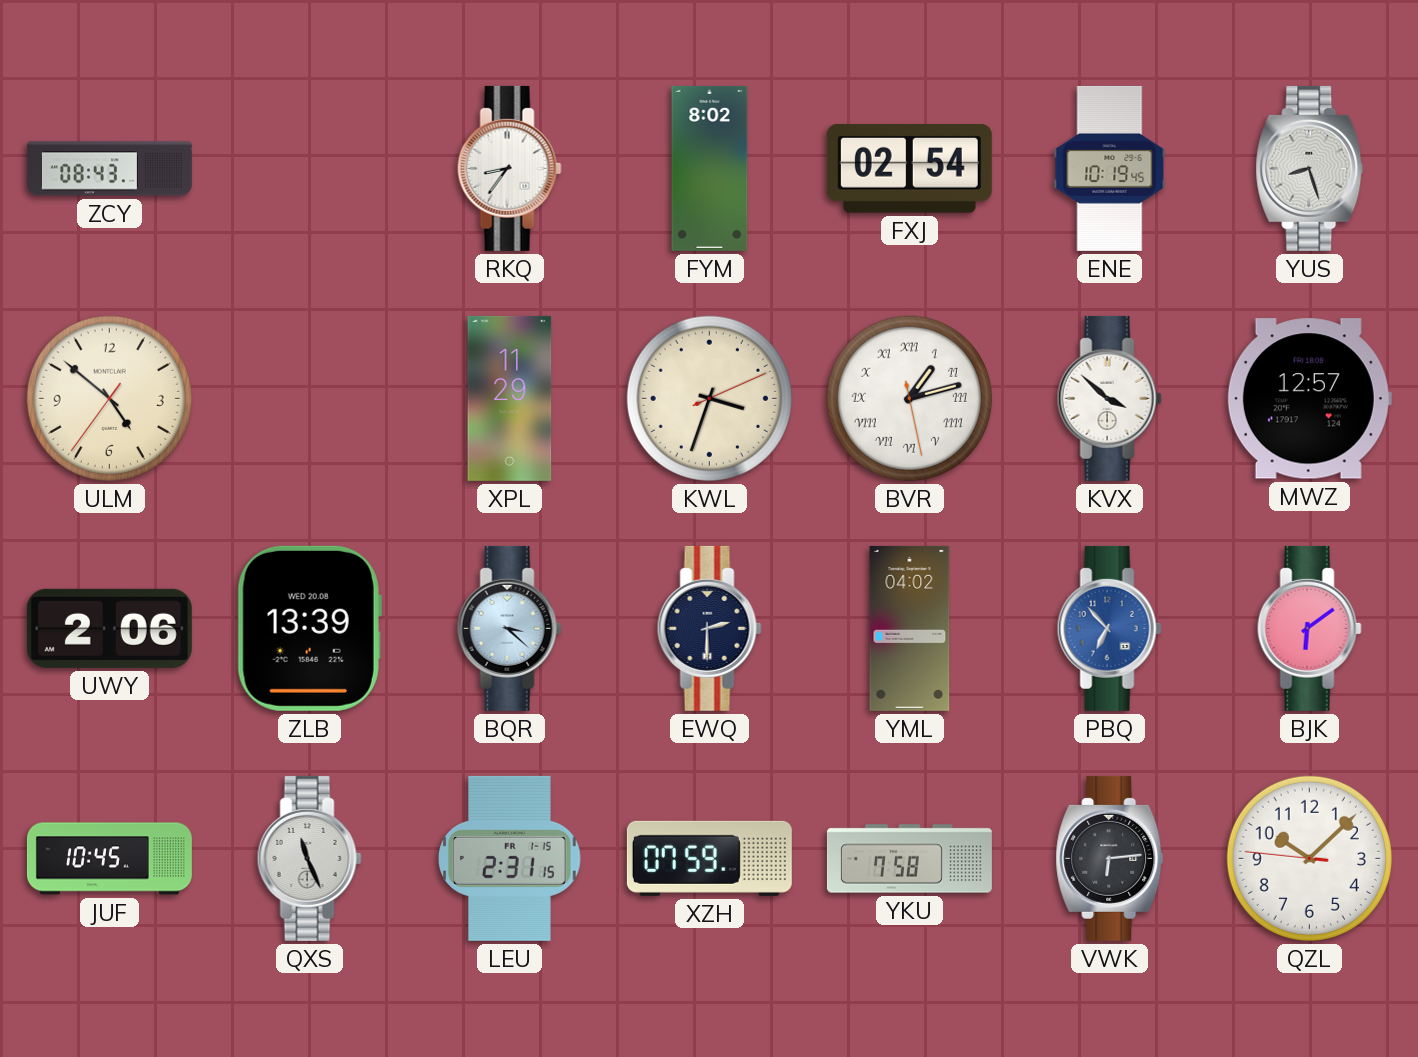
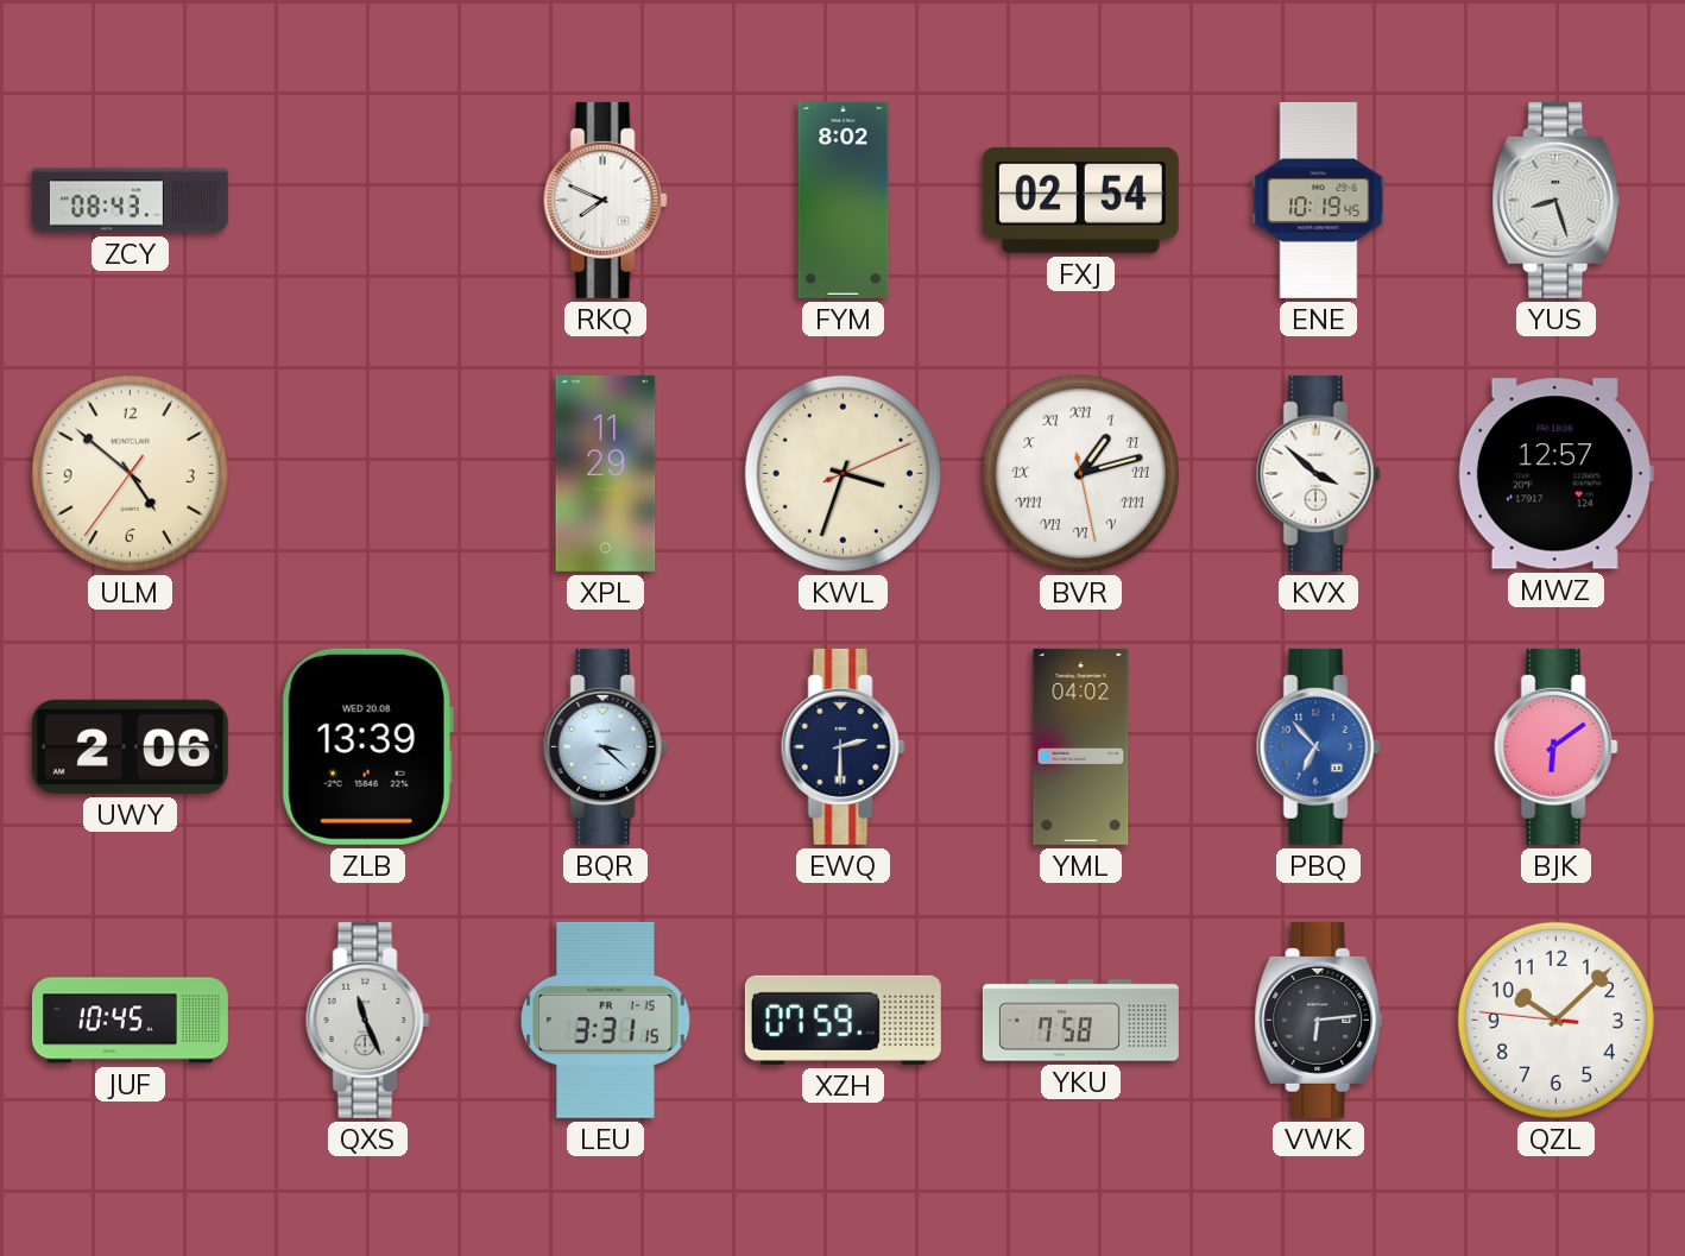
RKQ: 8:36 -> 7:49
LEU: 2:31 -> 3:31
